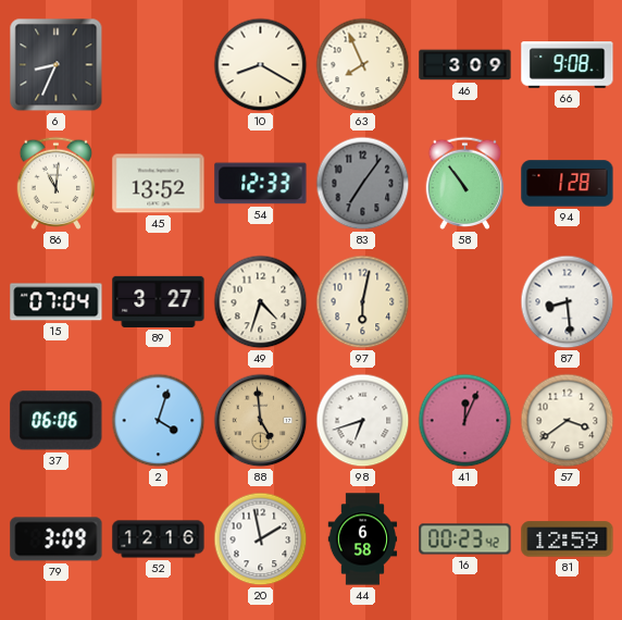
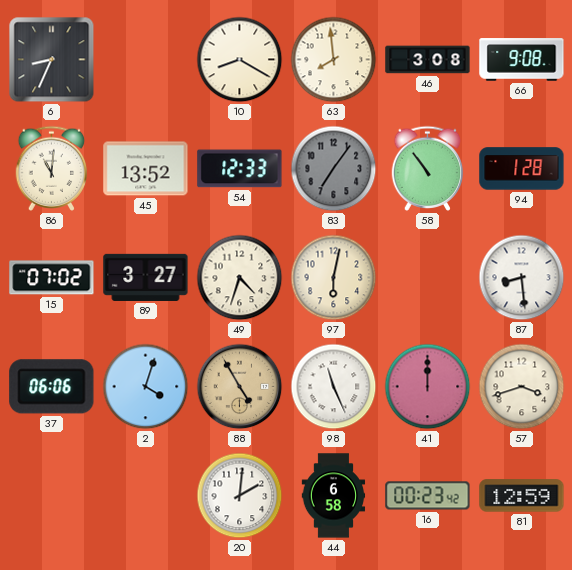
63: 7:56 -> 7:59
46: 3:09 -> 3:08
15: 07:04 -> 07:02
88: 4:59 -> 4:55
98: 6:42 -> 11:26
41: 12:04 -> 12:00
57: 3:39 -> 3:42
79: 3:09 -> none
52: 12:16 -> none
20: 1:58 -> 2:01
